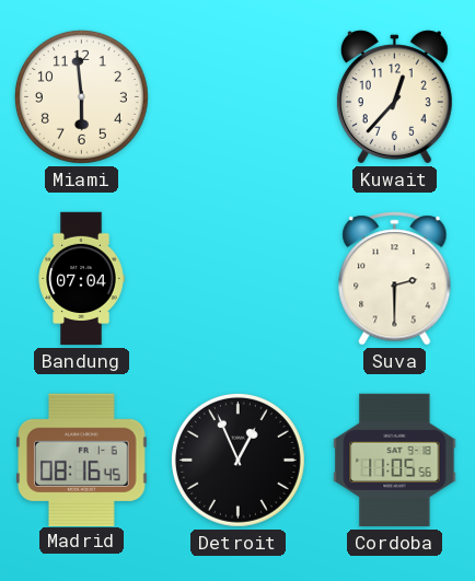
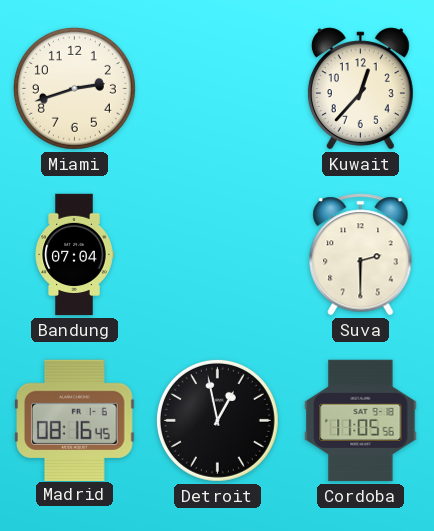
Miami: 5:59 -> 2:42
Detroit: 12:56 -> 12:58
